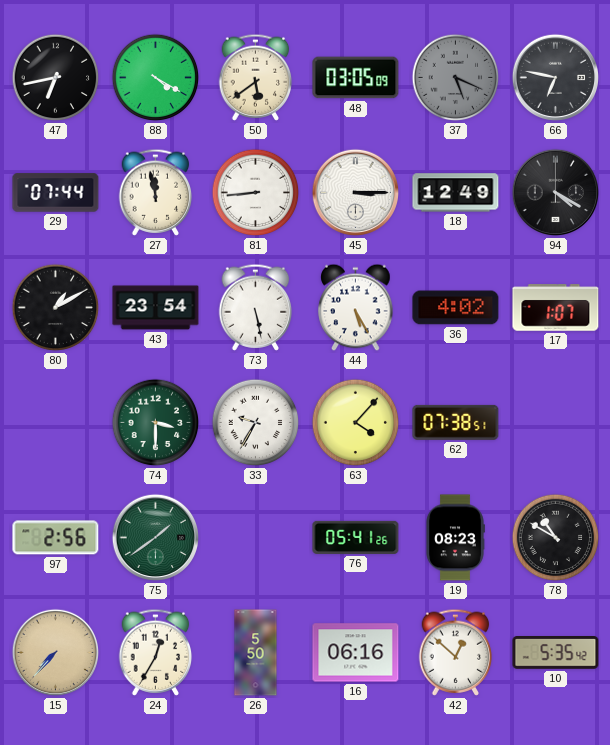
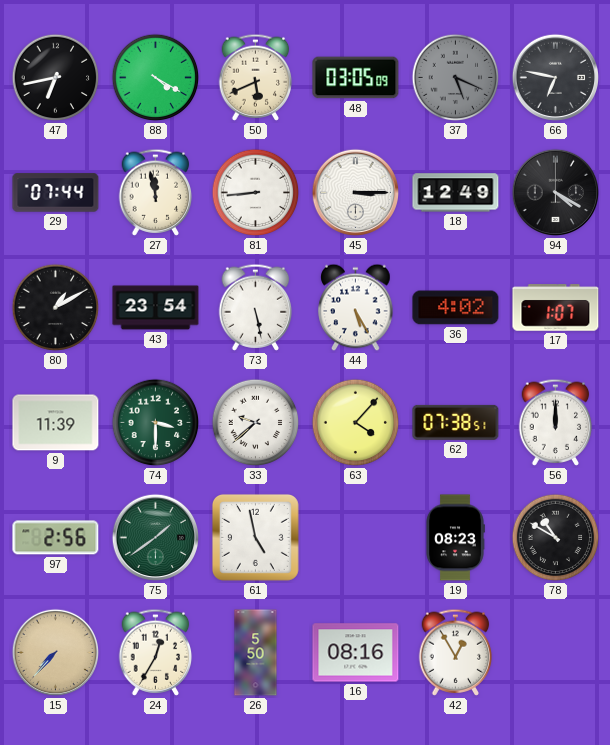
50: 5:39 -> 5:41
9: none -> 11:39
33: 9:35 -> 9:38
56: none -> 12:00
61: none -> 4:58
76: 05:41 -> none
16: 06:16 -> 08:16
42: 12:52 -> 12:55
10: 5:35 -> none
